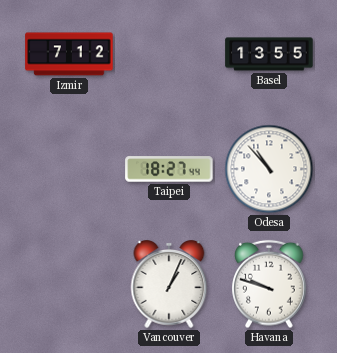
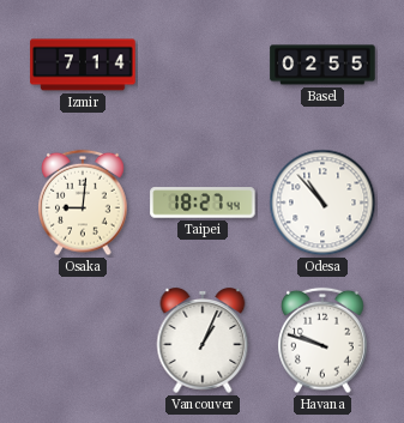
Izmir: 7:12 -> 7:14
Basel: 13:55 -> 02:55
Osaka: none -> 9:01
